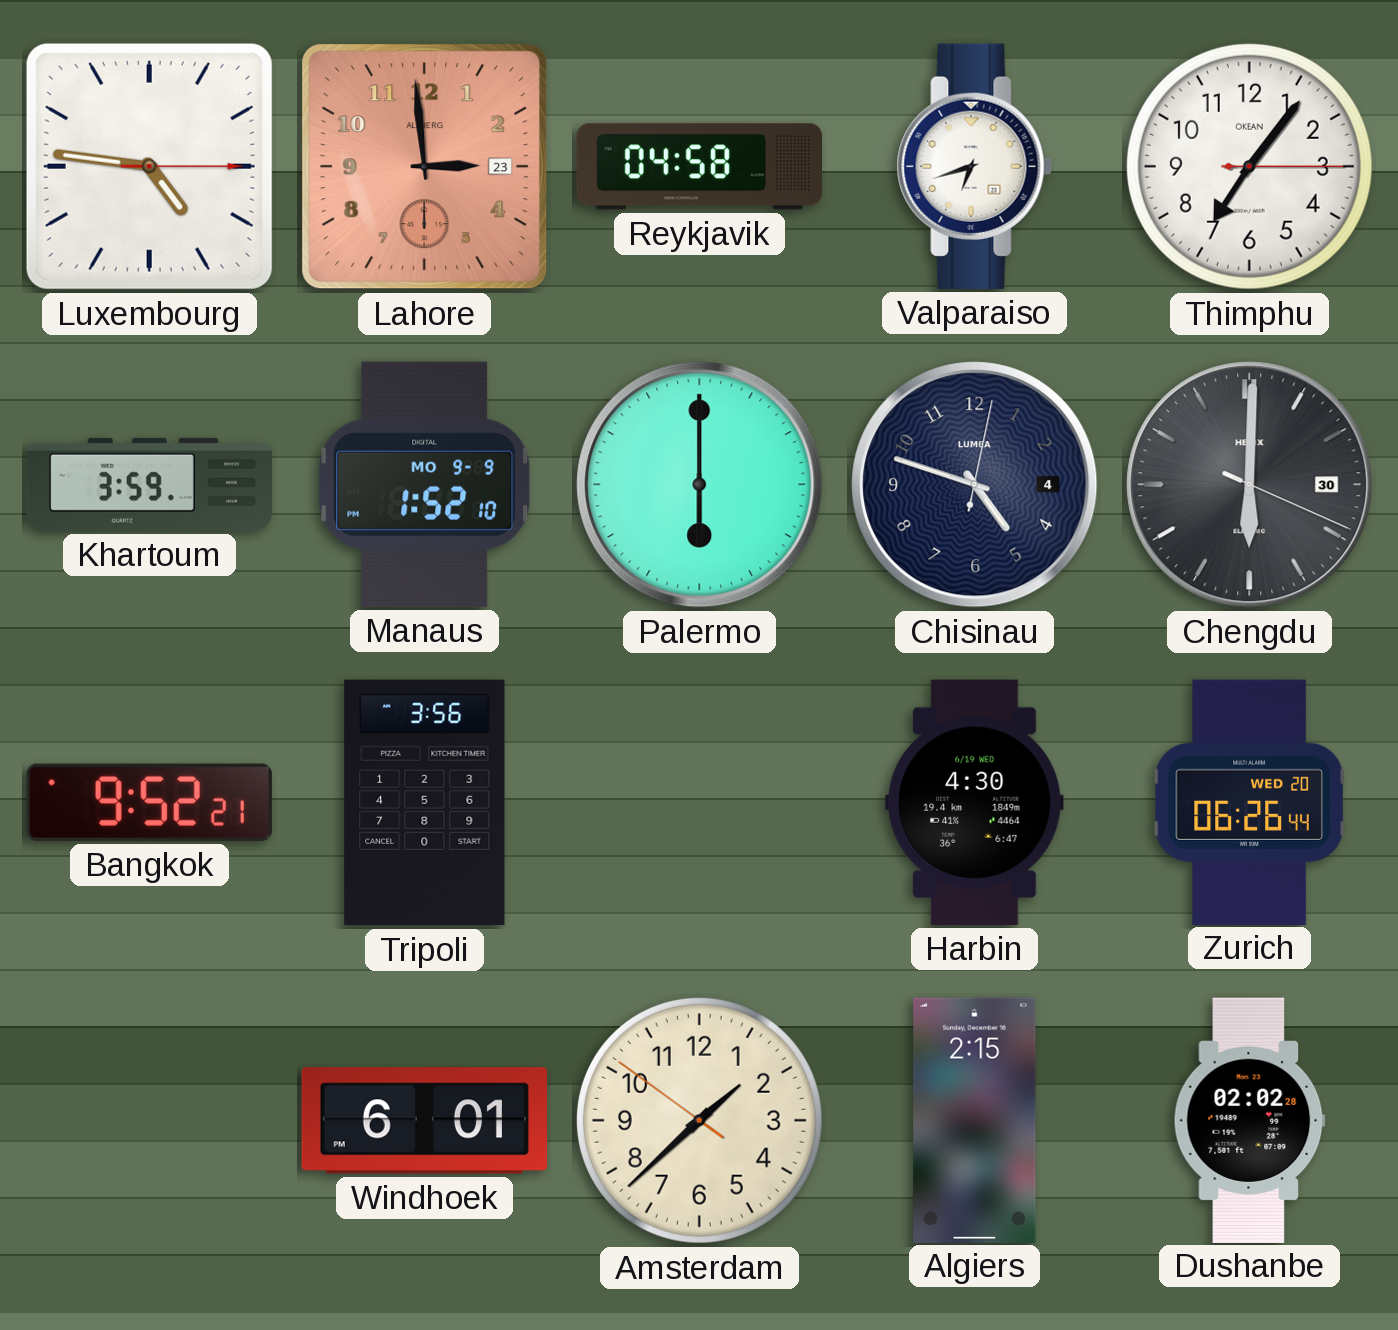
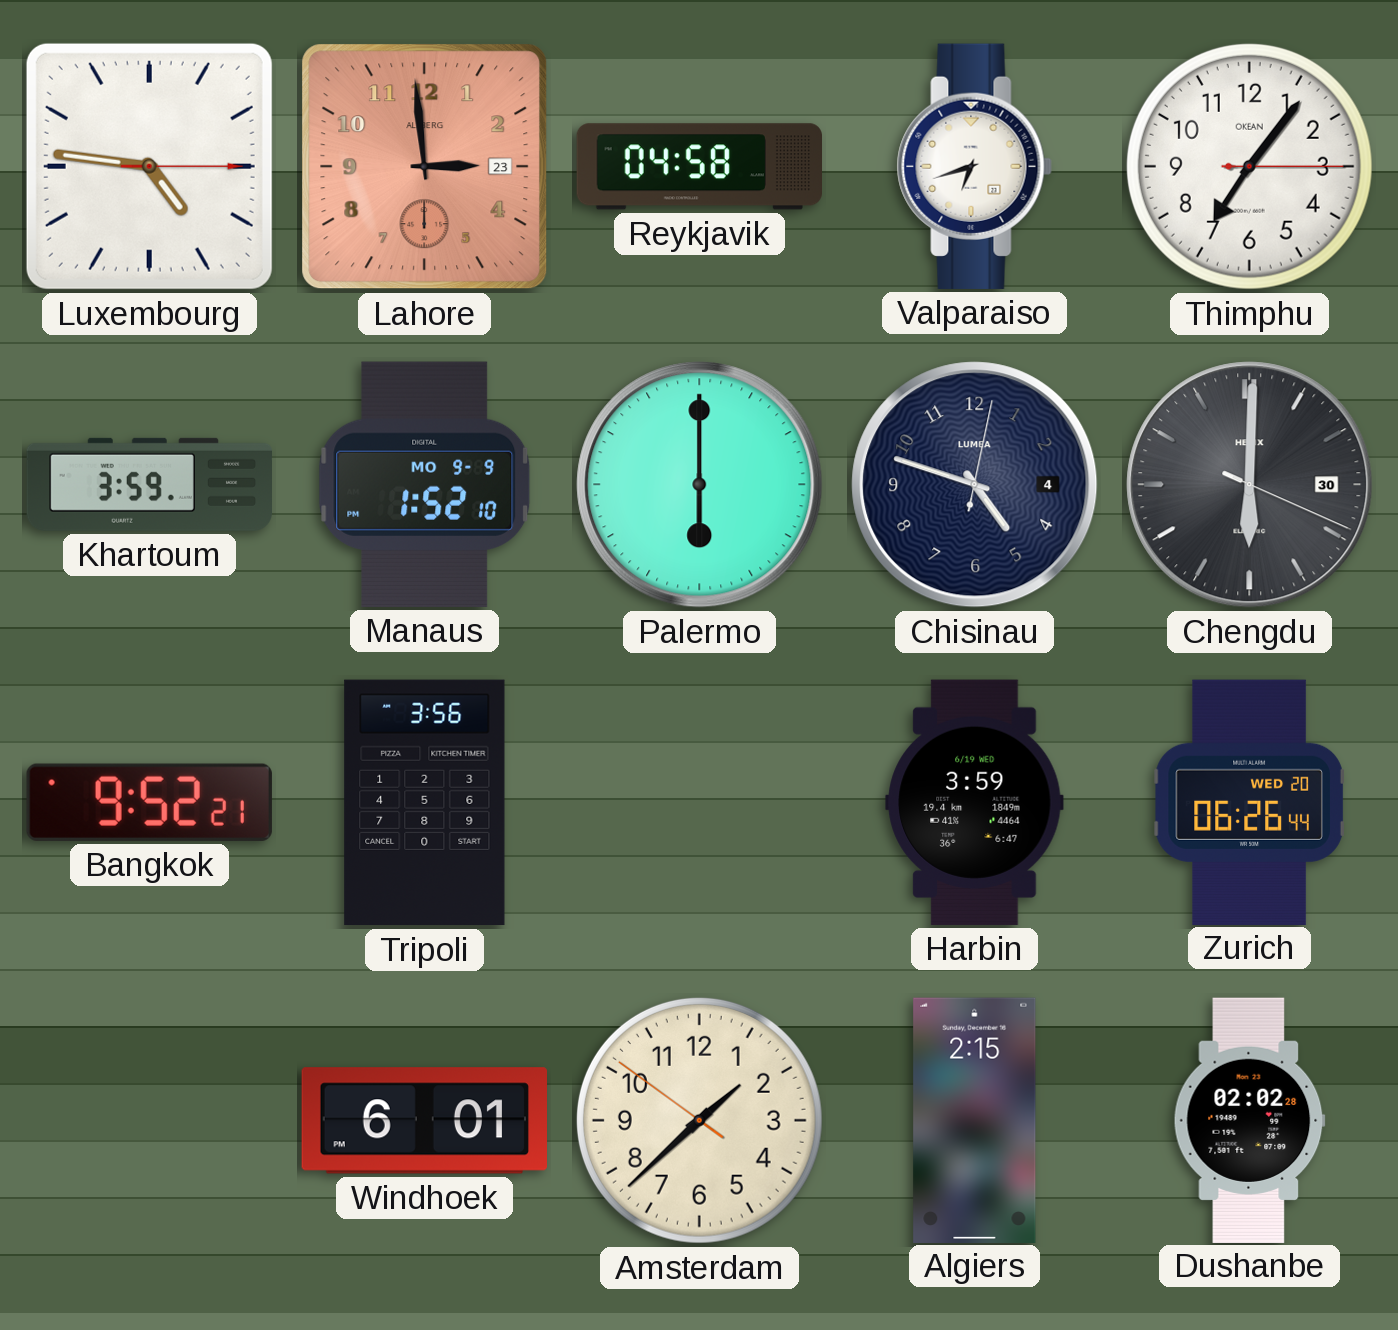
Harbin: 4:30 -> 3:59
